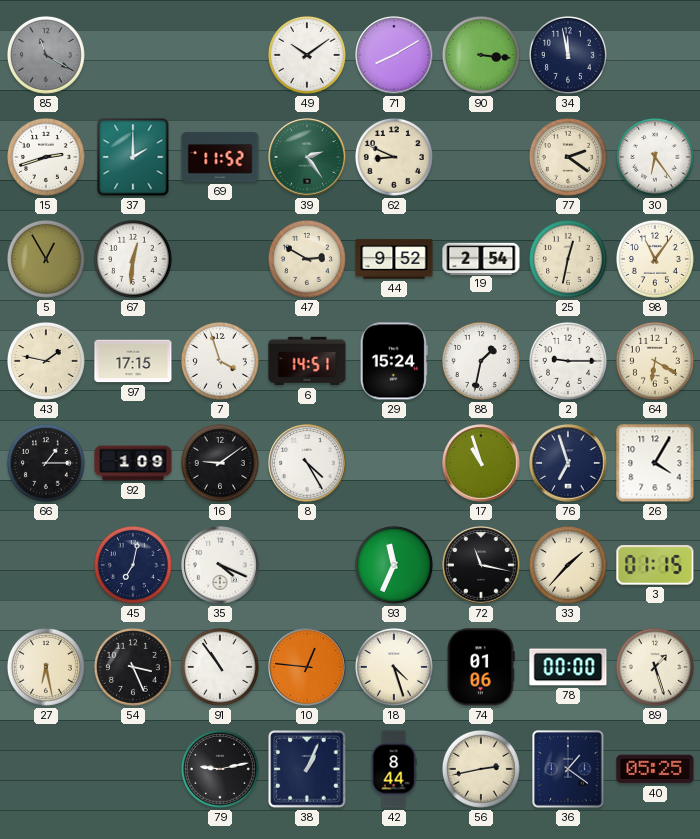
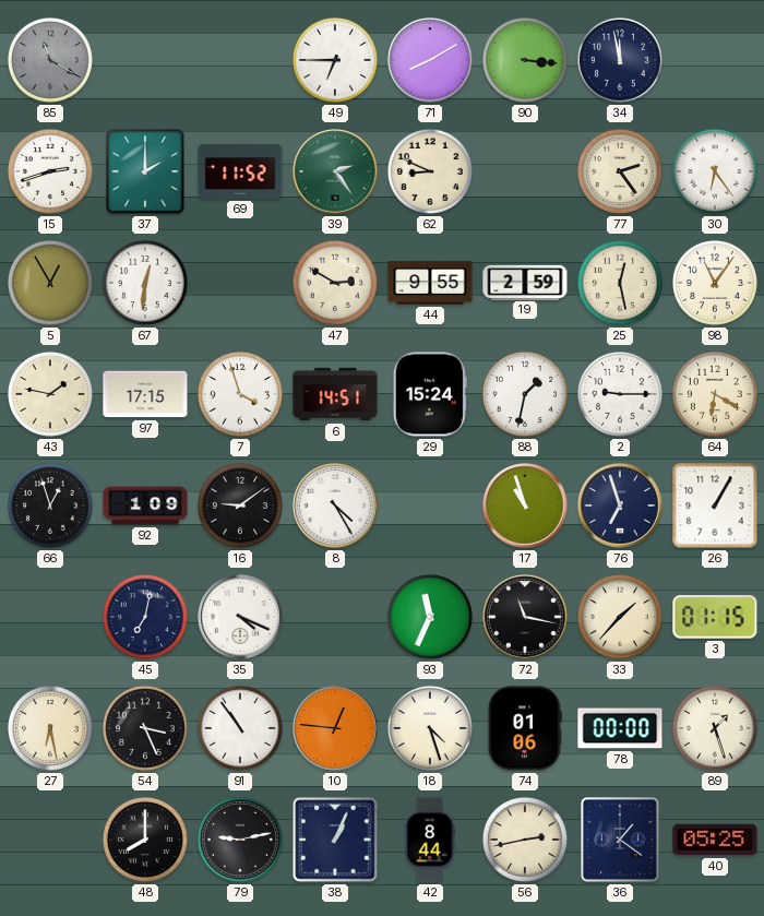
49: 10:09 -> 6:45
77: 2:21 -> 2:24
44: 9:52 -> 9:55
19: 2:54 -> 2:59
25: 12:32 -> 12:28
66: 1:15 -> 12:57
26: 4:05 -> 1:05
48: none -> 8:00
